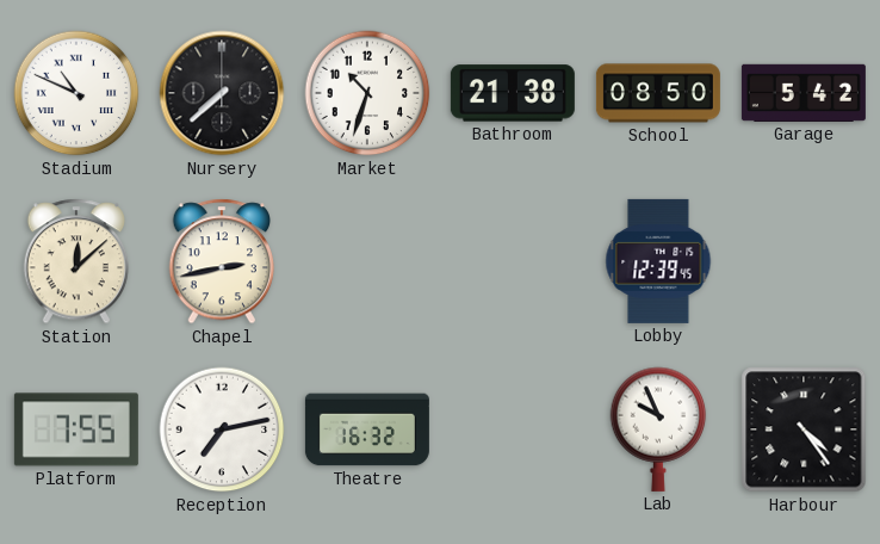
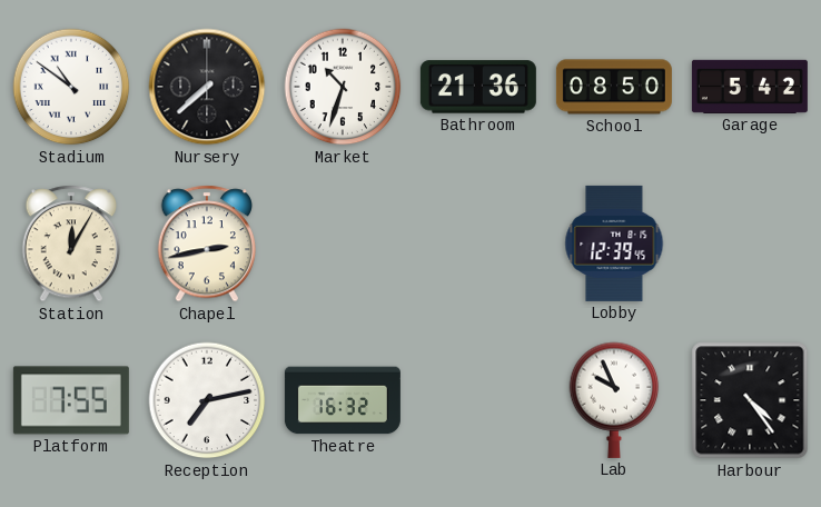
Stadium: 10:49 -> 10:51
Bathroom: 21:38 -> 21:36
Station: 12:08 -> 12:05
